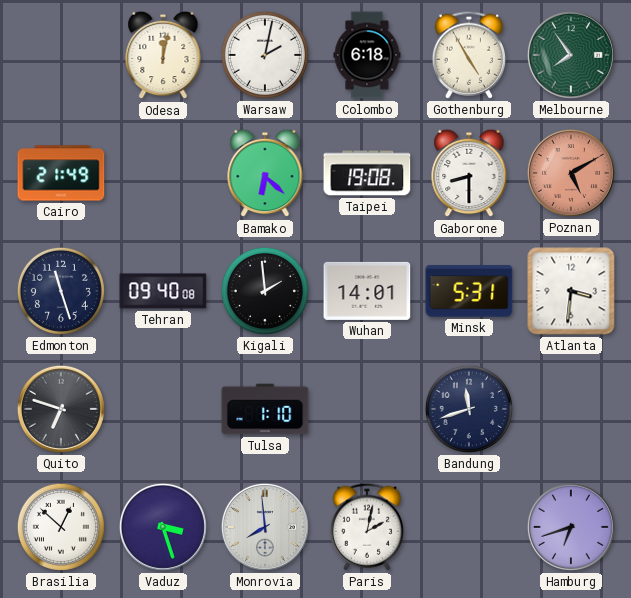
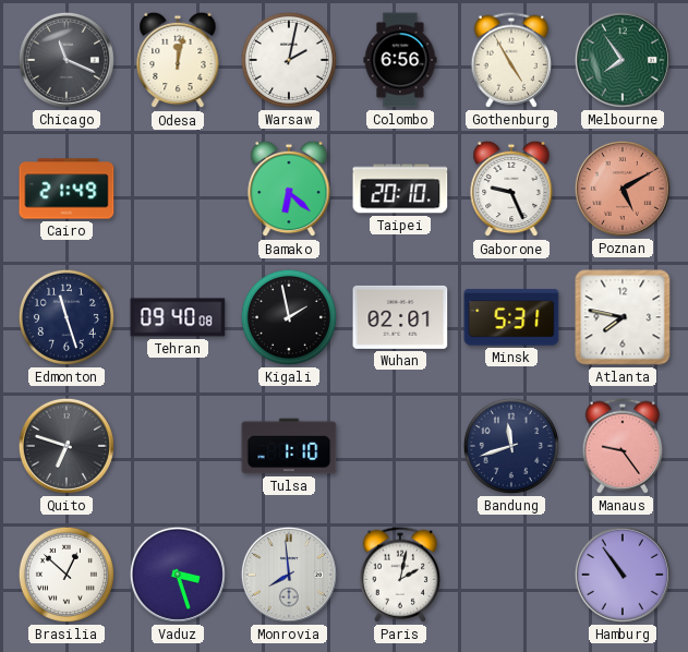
Chicago: none -> 11:19
Colombo: 6:18 -> 6:56
Taipei: 19:08 -> 20:10
Gaborone: 8:30 -> 9:26
Kigali: 1:59 -> 1:58
Wuhan: 14:01 -> 02:01
Atlanta: 3:31 -> 7:47
Manaus: none -> 9:24
Hamburg: 6:42 -> 10:54
